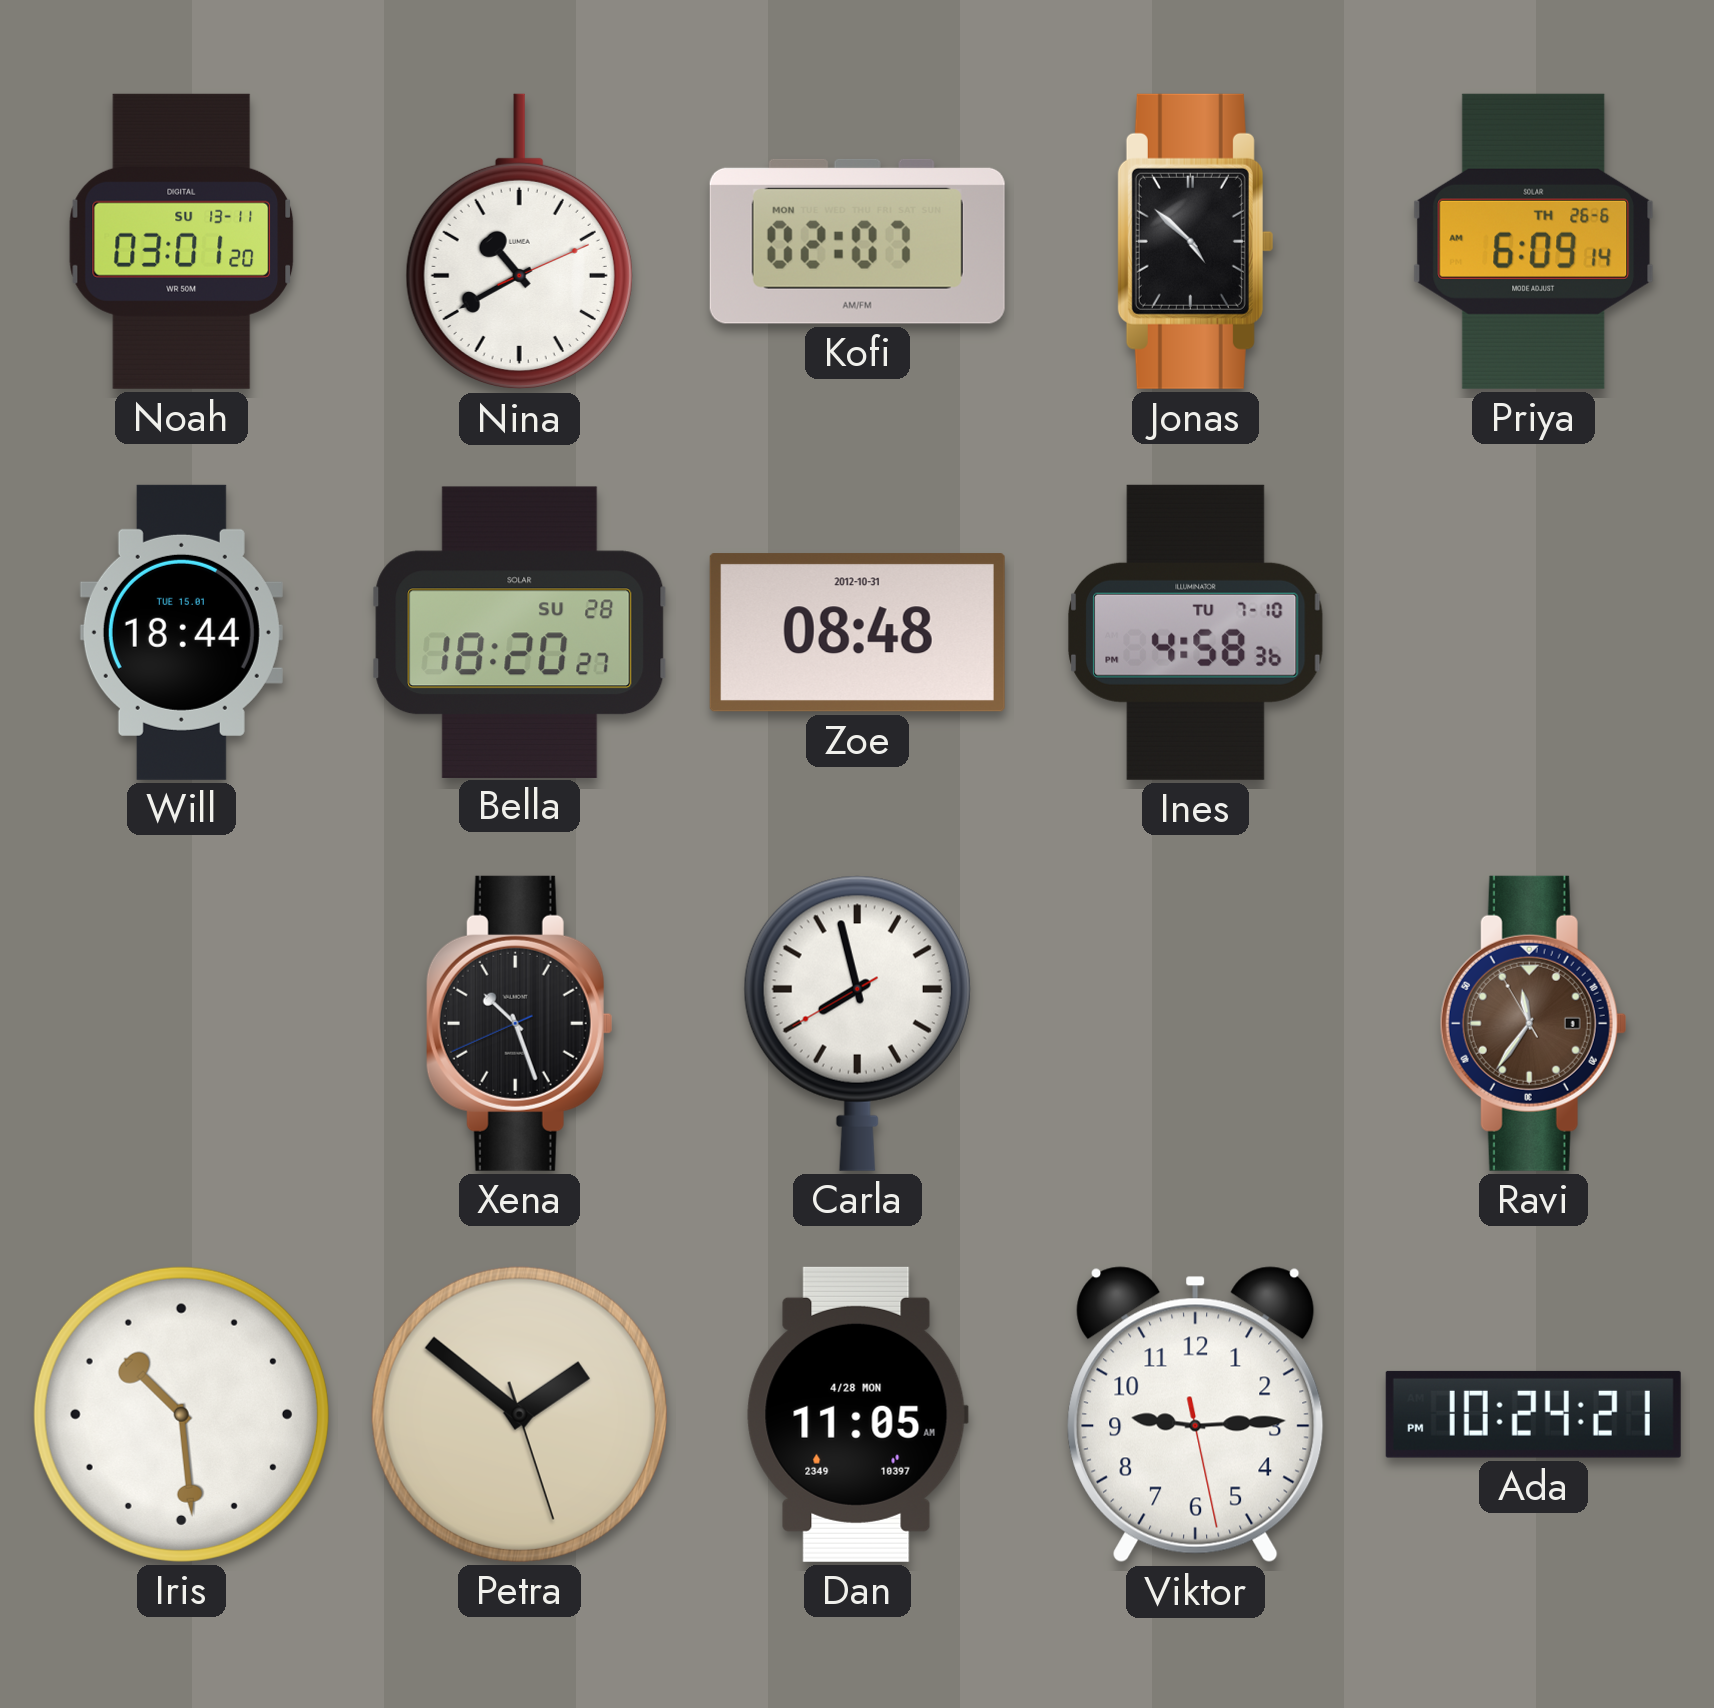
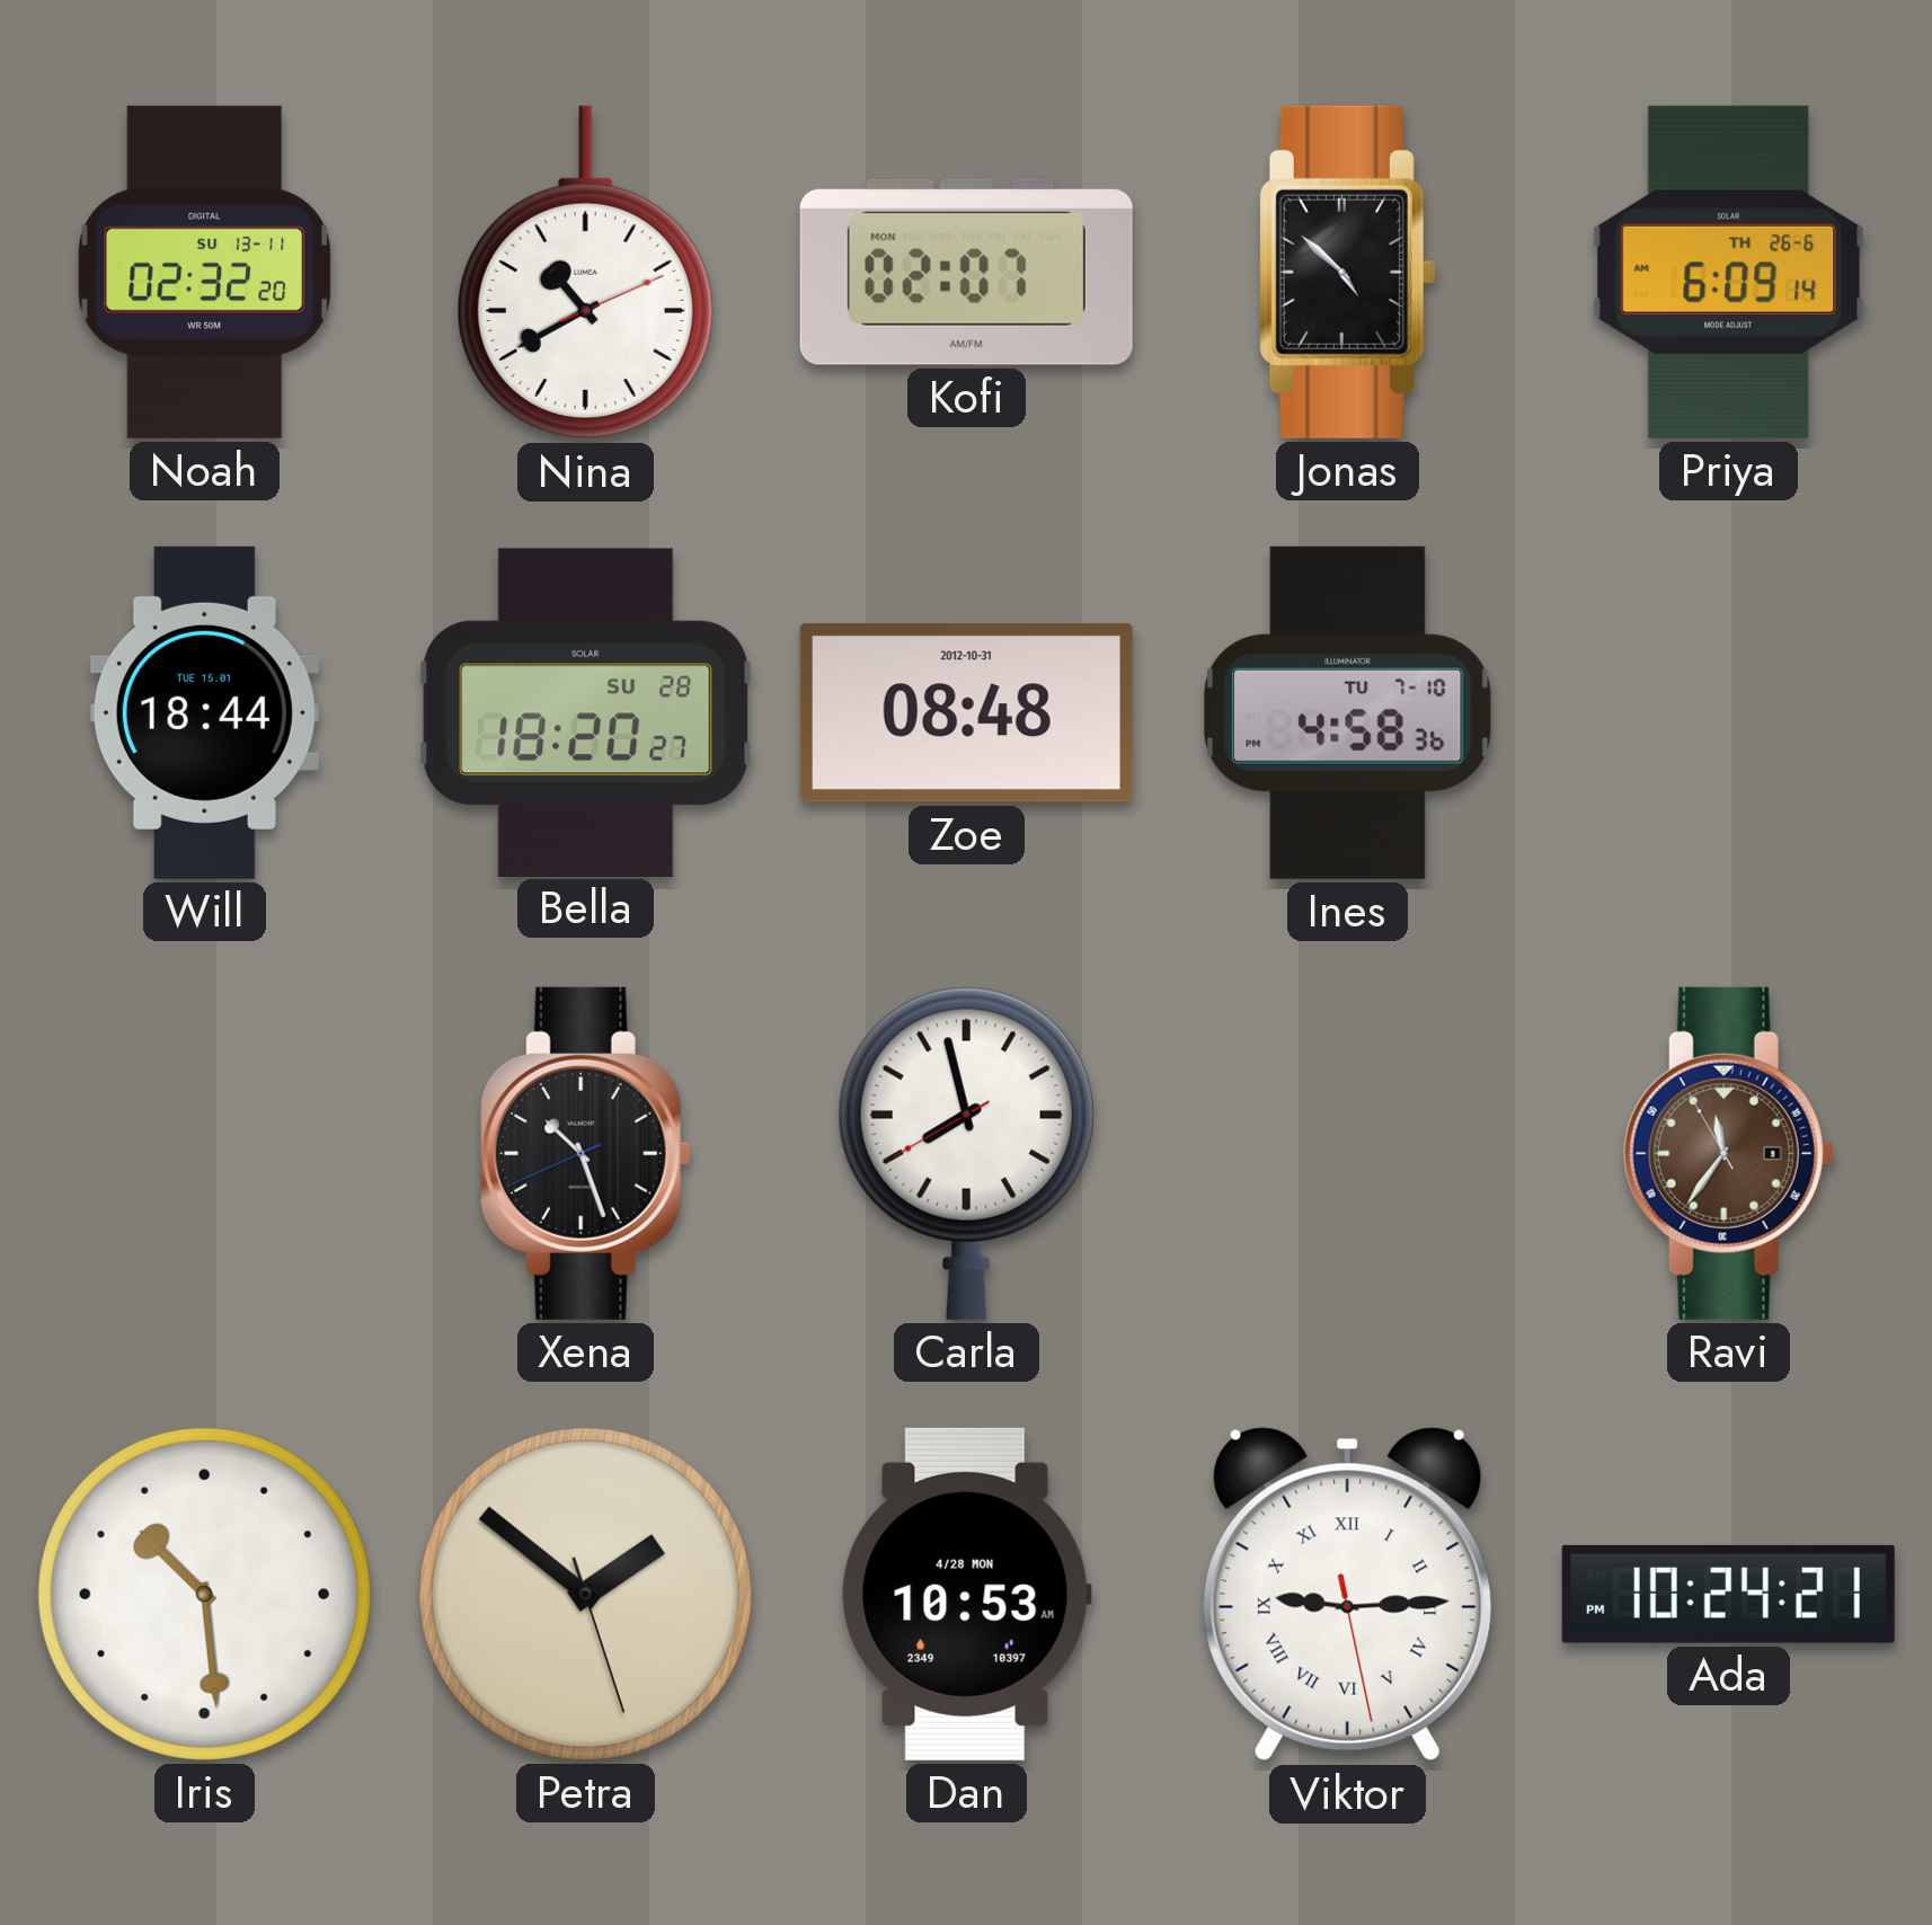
Noah: 03:01 -> 02:32
Dan: 11:05 -> 10:53
Viktor numerals: Arabic -> Roman
